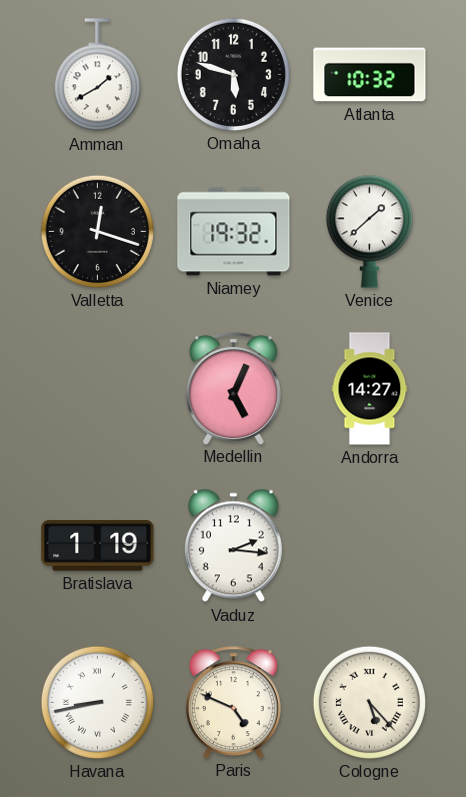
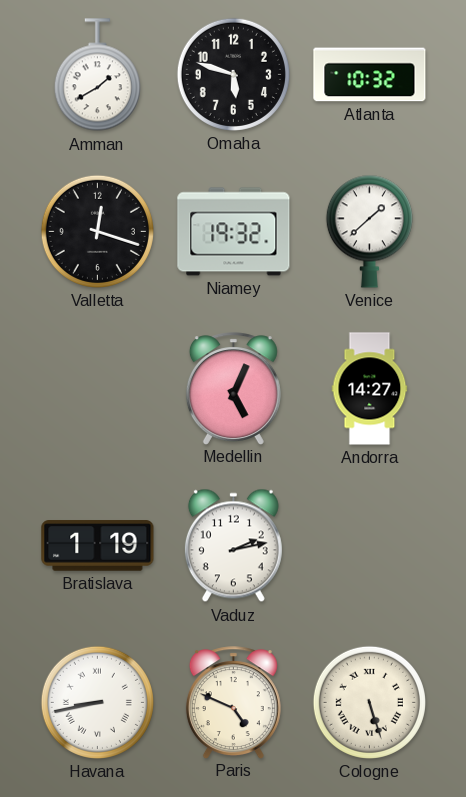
Vaduz: 2:16 -> 2:13
Cologne: 5:23 -> 5:27
